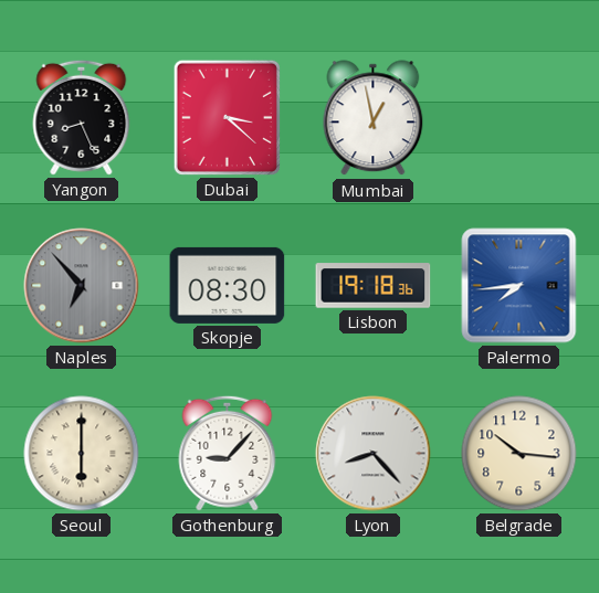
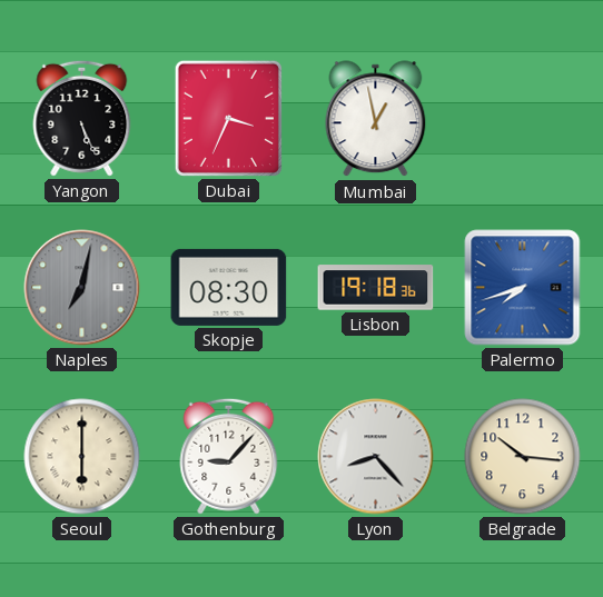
Yangon: 8:26 -> 5:26
Dubai: 3:22 -> 3:34
Naples: 6:53 -> 7:02
Palermo: 7:44 -> 7:42
